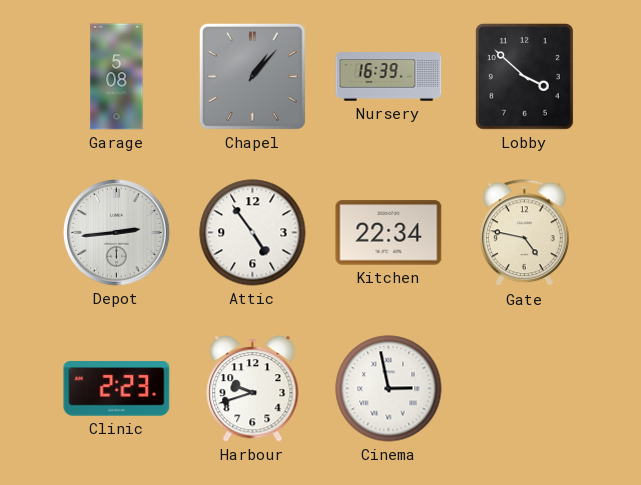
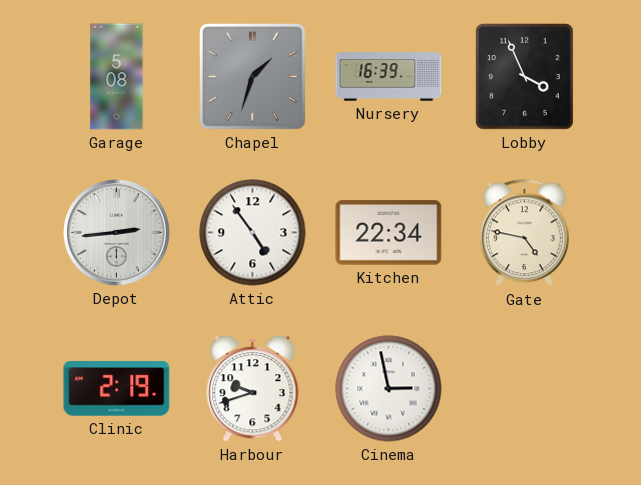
Chapel: 1:07 -> 1:33
Lobby: 3:52 -> 3:56
Clinic: 2:23 -> 2:19
